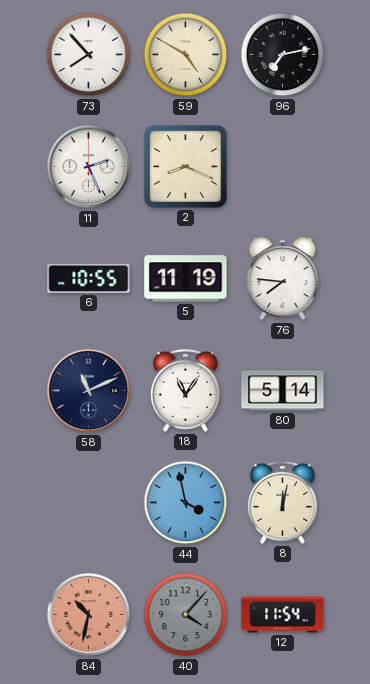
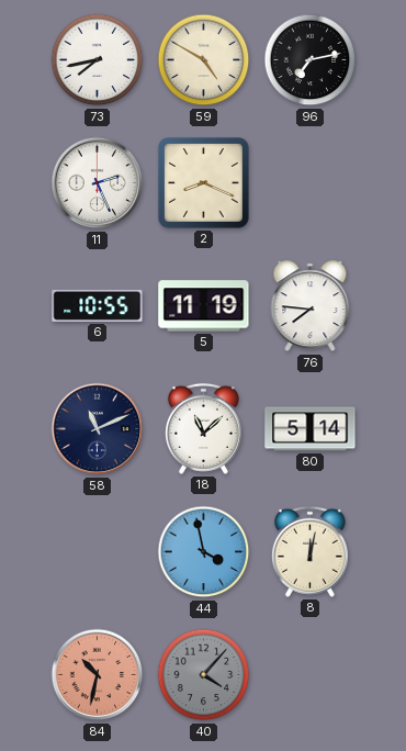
73: 7:53 -> 7:43
18: 11:06 -> 11:08
12: 11:54 -> none
